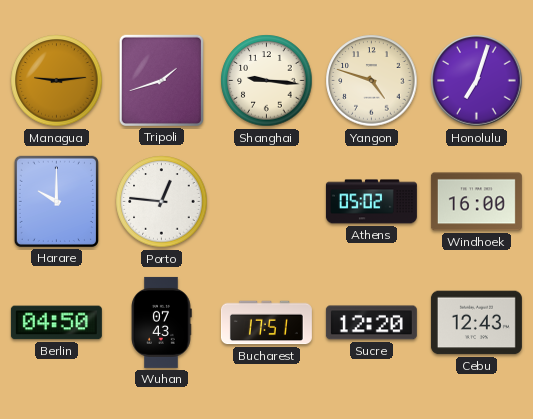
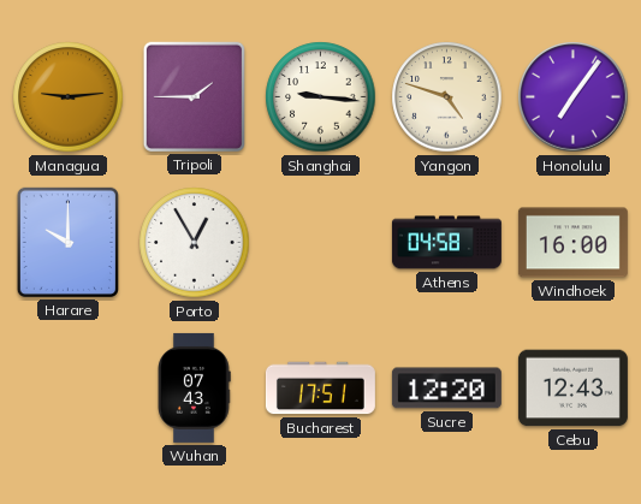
Tripoli: 1:42 -> 1:45
Honolulu: 7:03 -> 7:06
Porto: 12:46 -> 12:55
Athens: 05:02 -> 04:58
Berlin: 04:50 -> none
